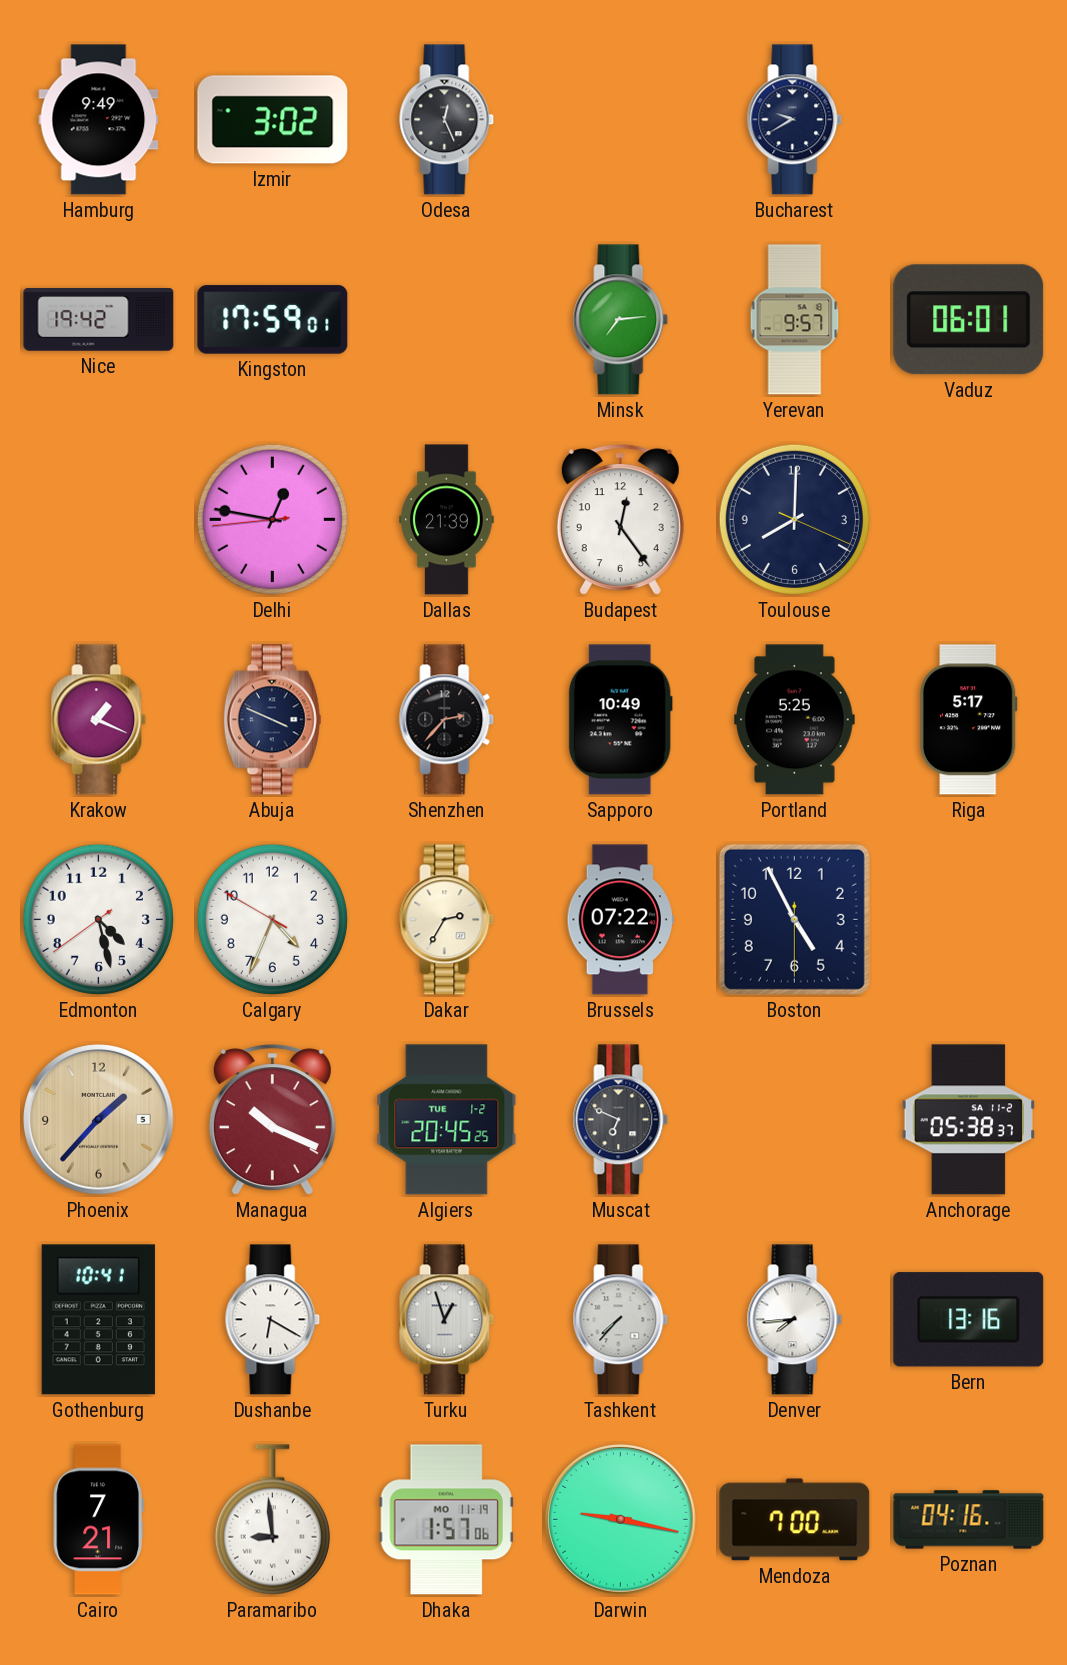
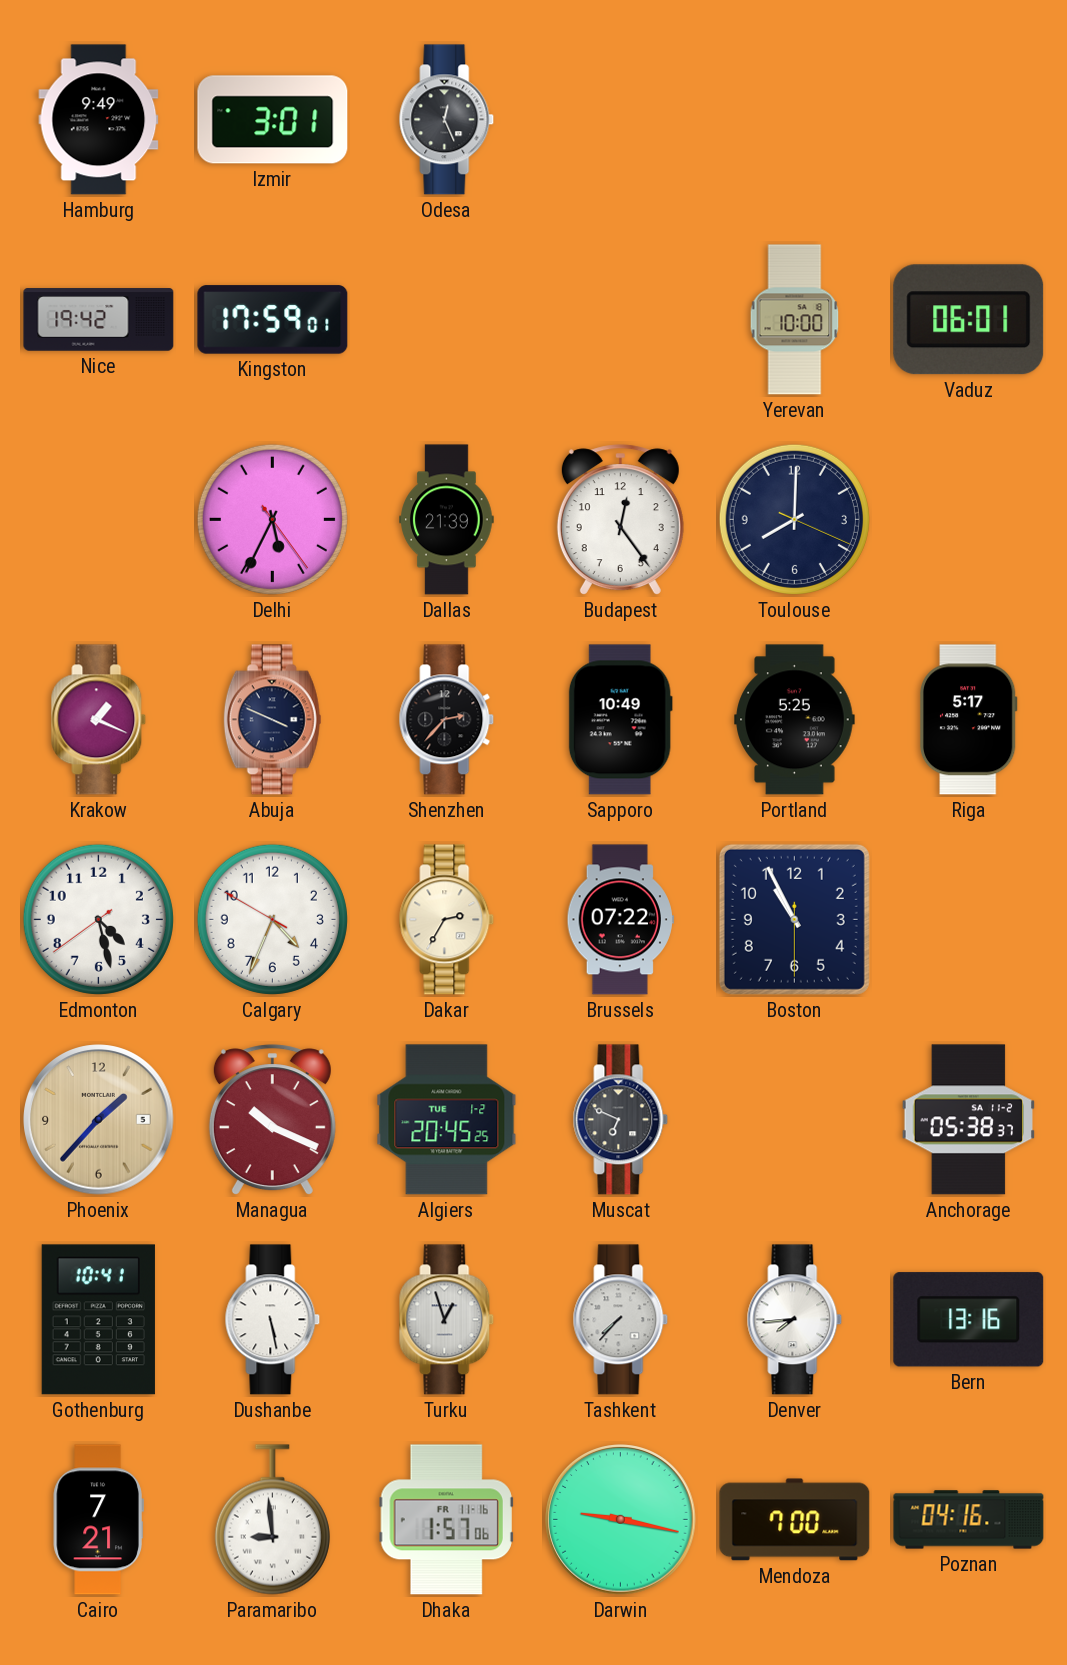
Izmir: 3:02 -> 3:01
Bucharest: 9:40 -> none
Minsk: 7:14 -> none
Yerevan: 9:57 -> 10:00
Delhi: 12:46 -> 5:34
Boston: 4:55 -> 10:55
Dushanbe: 6:20 -> 5:28
Dhaka date: MO 11-19 -> FR 11-16
